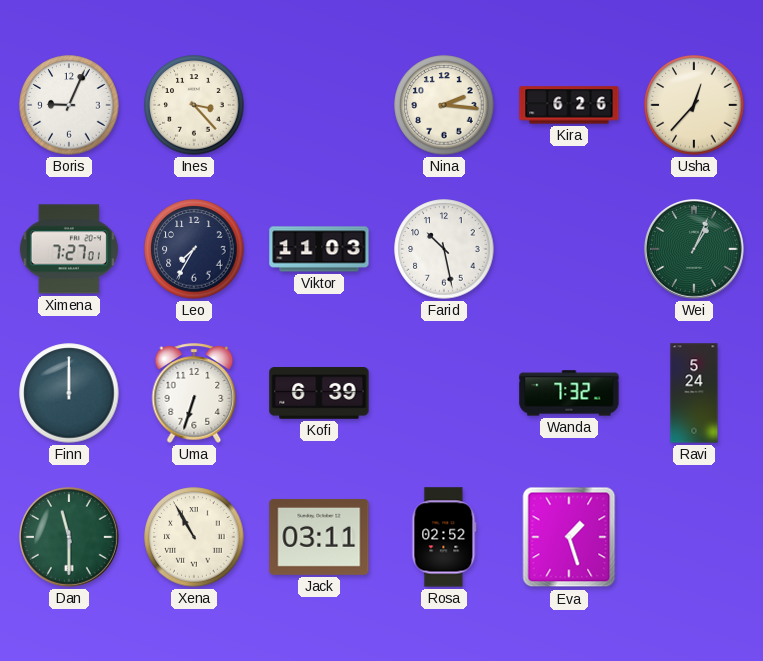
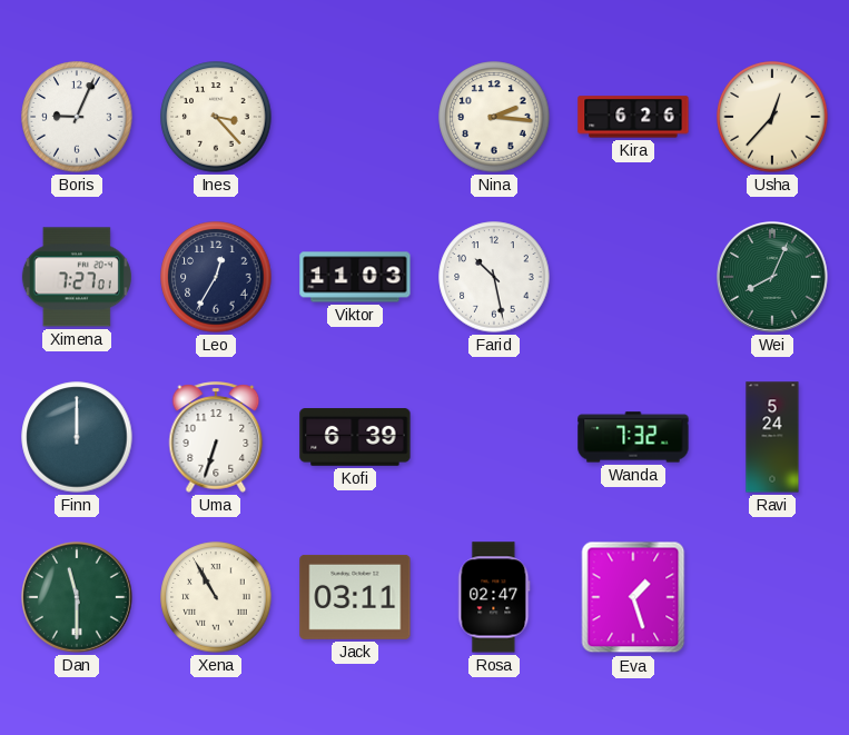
Leo: 7:35 -> 12:35
Wei: 1:04 -> 8:04
Rosa: 02:52 -> 02:47
